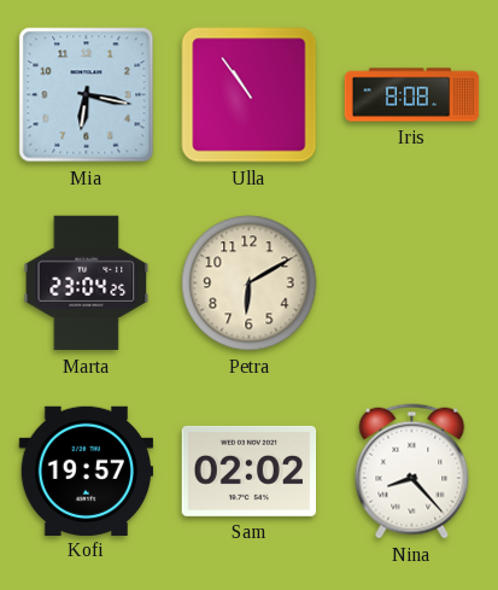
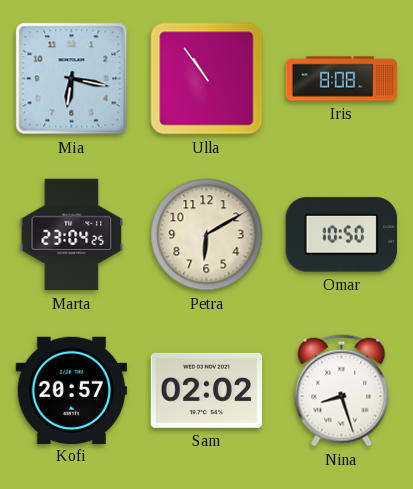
Omar: none -> 10:50
Kofi: 19:57 -> 20:57
Nina: 8:23 -> 8:27
